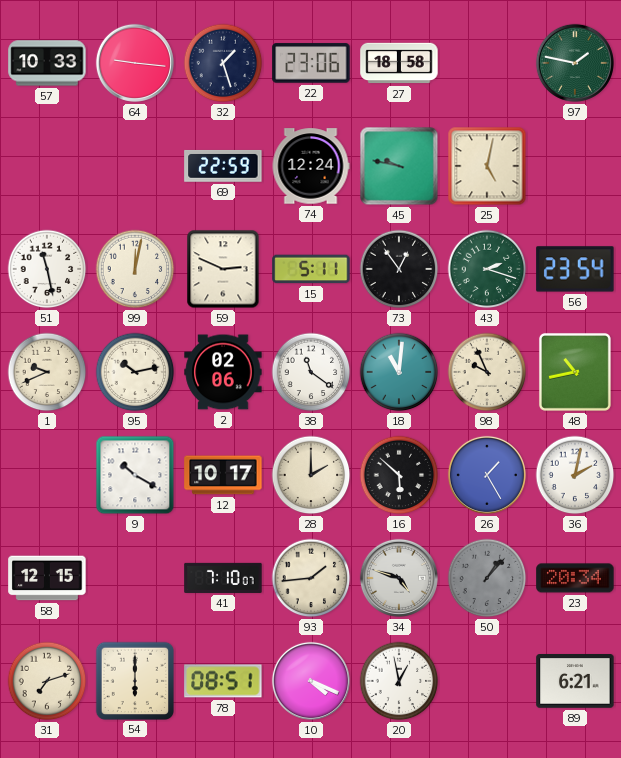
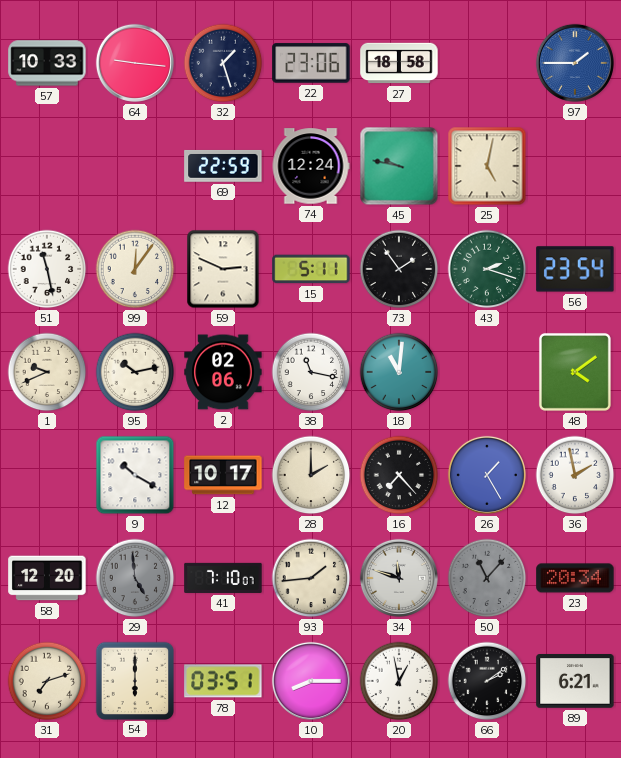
97: 1:47 -> 1:45
97 dial: green -> blue
99: 12:02 -> 12:06
73: 12:54 -> 1:54
38: 11:21 -> 11:17
98: 9:56 -> none
48: 10:43 -> 4:09
16: 5:52 -> 7:23
36: 2:02 -> 1:58
58: 12:15 -> 12:20
29: none -> 4:59
34: 4:48 -> 11:48
50: 1:07 -> 11:07
78: 08:51 -> 03:51
10: 4:19 -> 8:15
66: none -> 2:09
